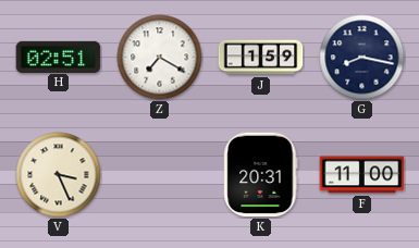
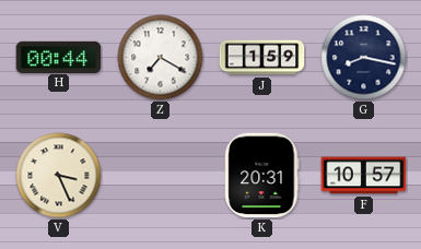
H: 02:51 -> 00:44
F: 11:00 -> 10:57
